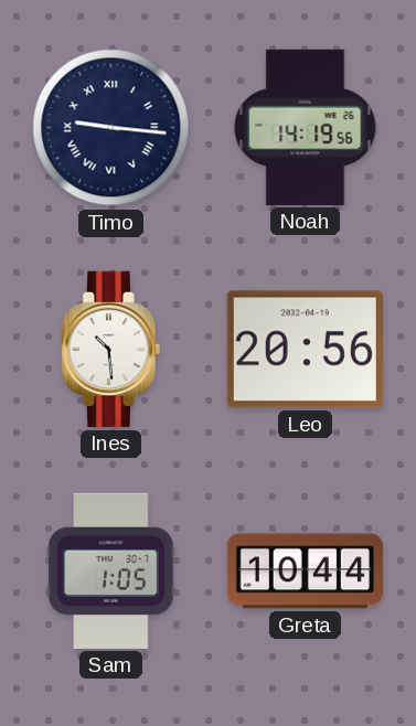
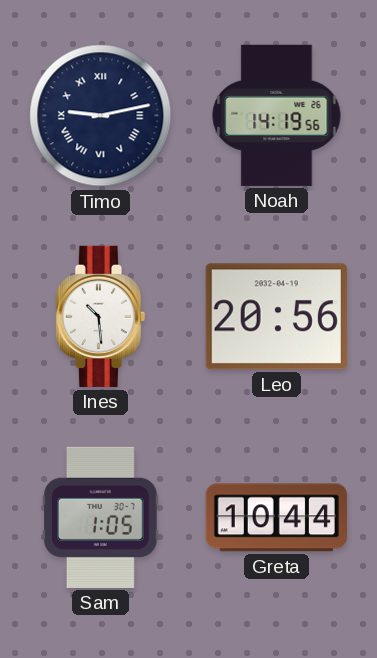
Timo: 9:16 -> 9:13
